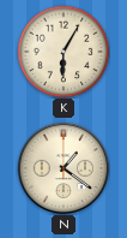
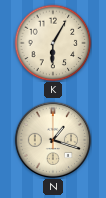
N: 1:21 -> 1:18
